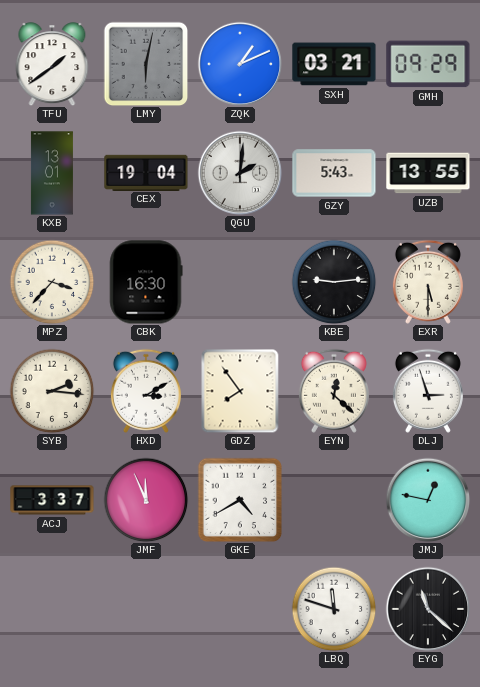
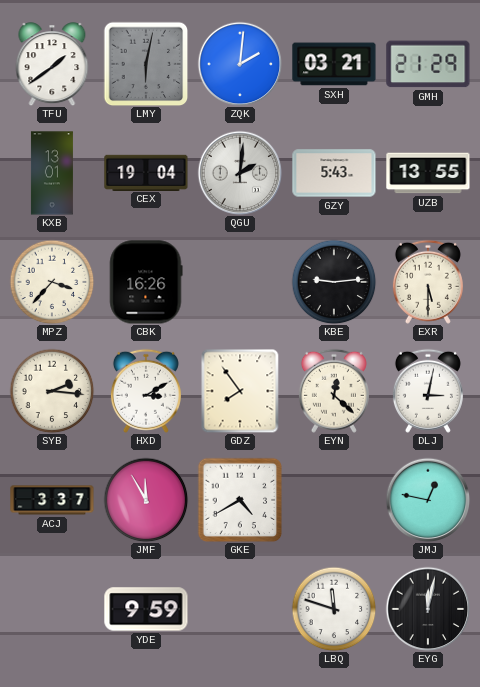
ZQK: 1:11 -> 2:01
GMH: 09:29 -> 21:29
CBK: 16:30 -> 16:26
DLJ: 2:57 -> 3:02
JMF: 11:56 -> 11:55
YDE: none -> 9:59
EYG: 11:22 -> 12:02
